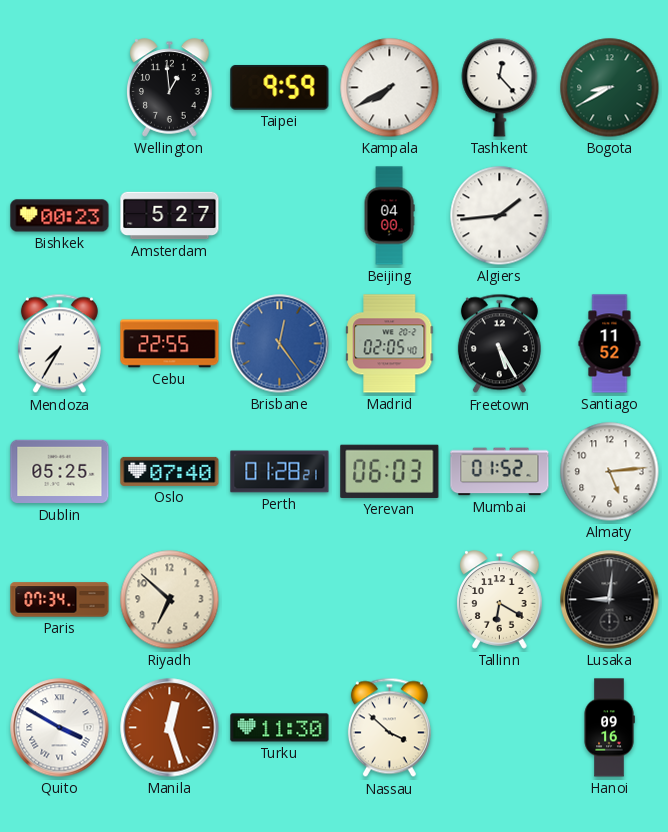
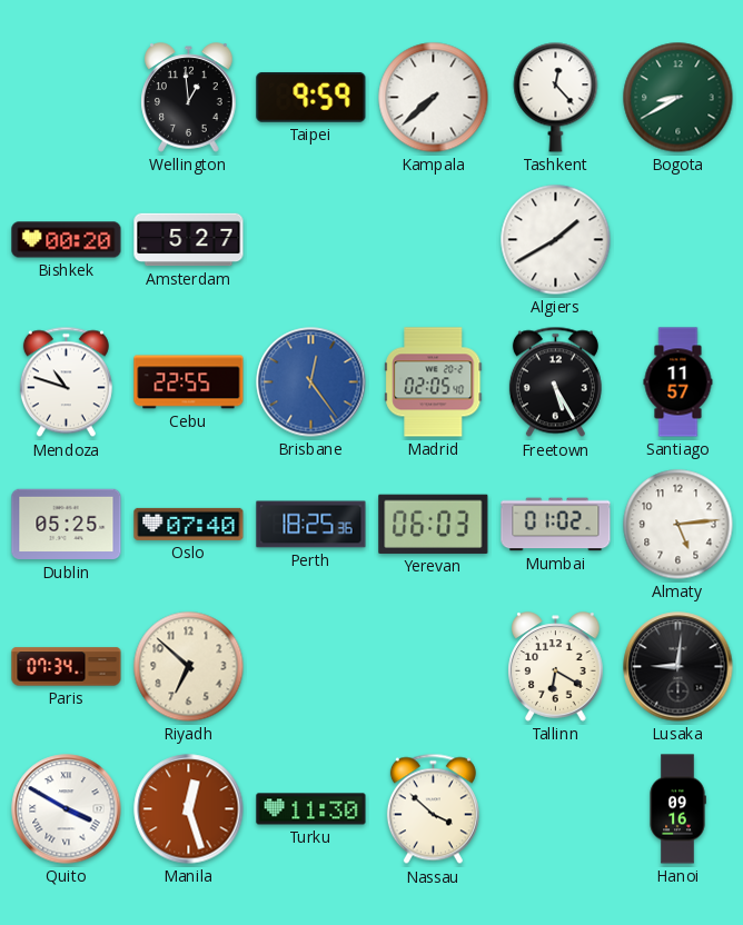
Kampala: 7:40 -> 7:38
Bishkek: 00:23 -> 00:20
Beijing: 04:00 -> none
Algiers: 1:44 -> 1:40
Mendoza: 7:35 -> 10:48
Santiago: 11:52 -> 11:57
Perth: 01:28 -> 18:25
Mumbai: 01:52 -> 01:02
